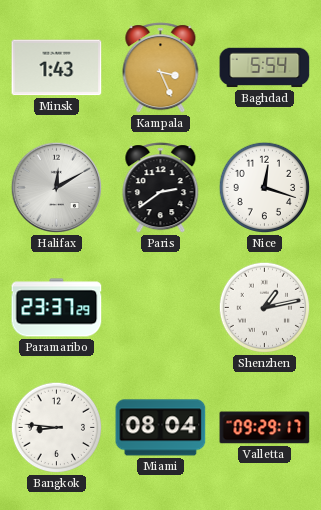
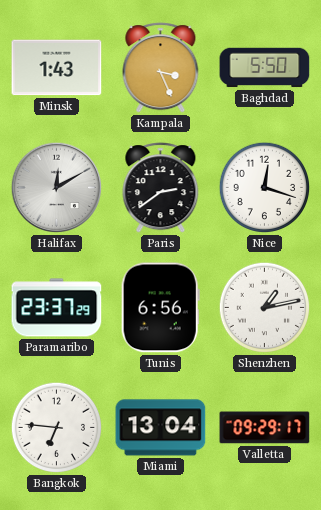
Baghdad: 5:54 -> 5:50
Tunis: none -> 6:56
Bangkok: 8:46 -> 6:46
Miami: 08:04 -> 13:04
